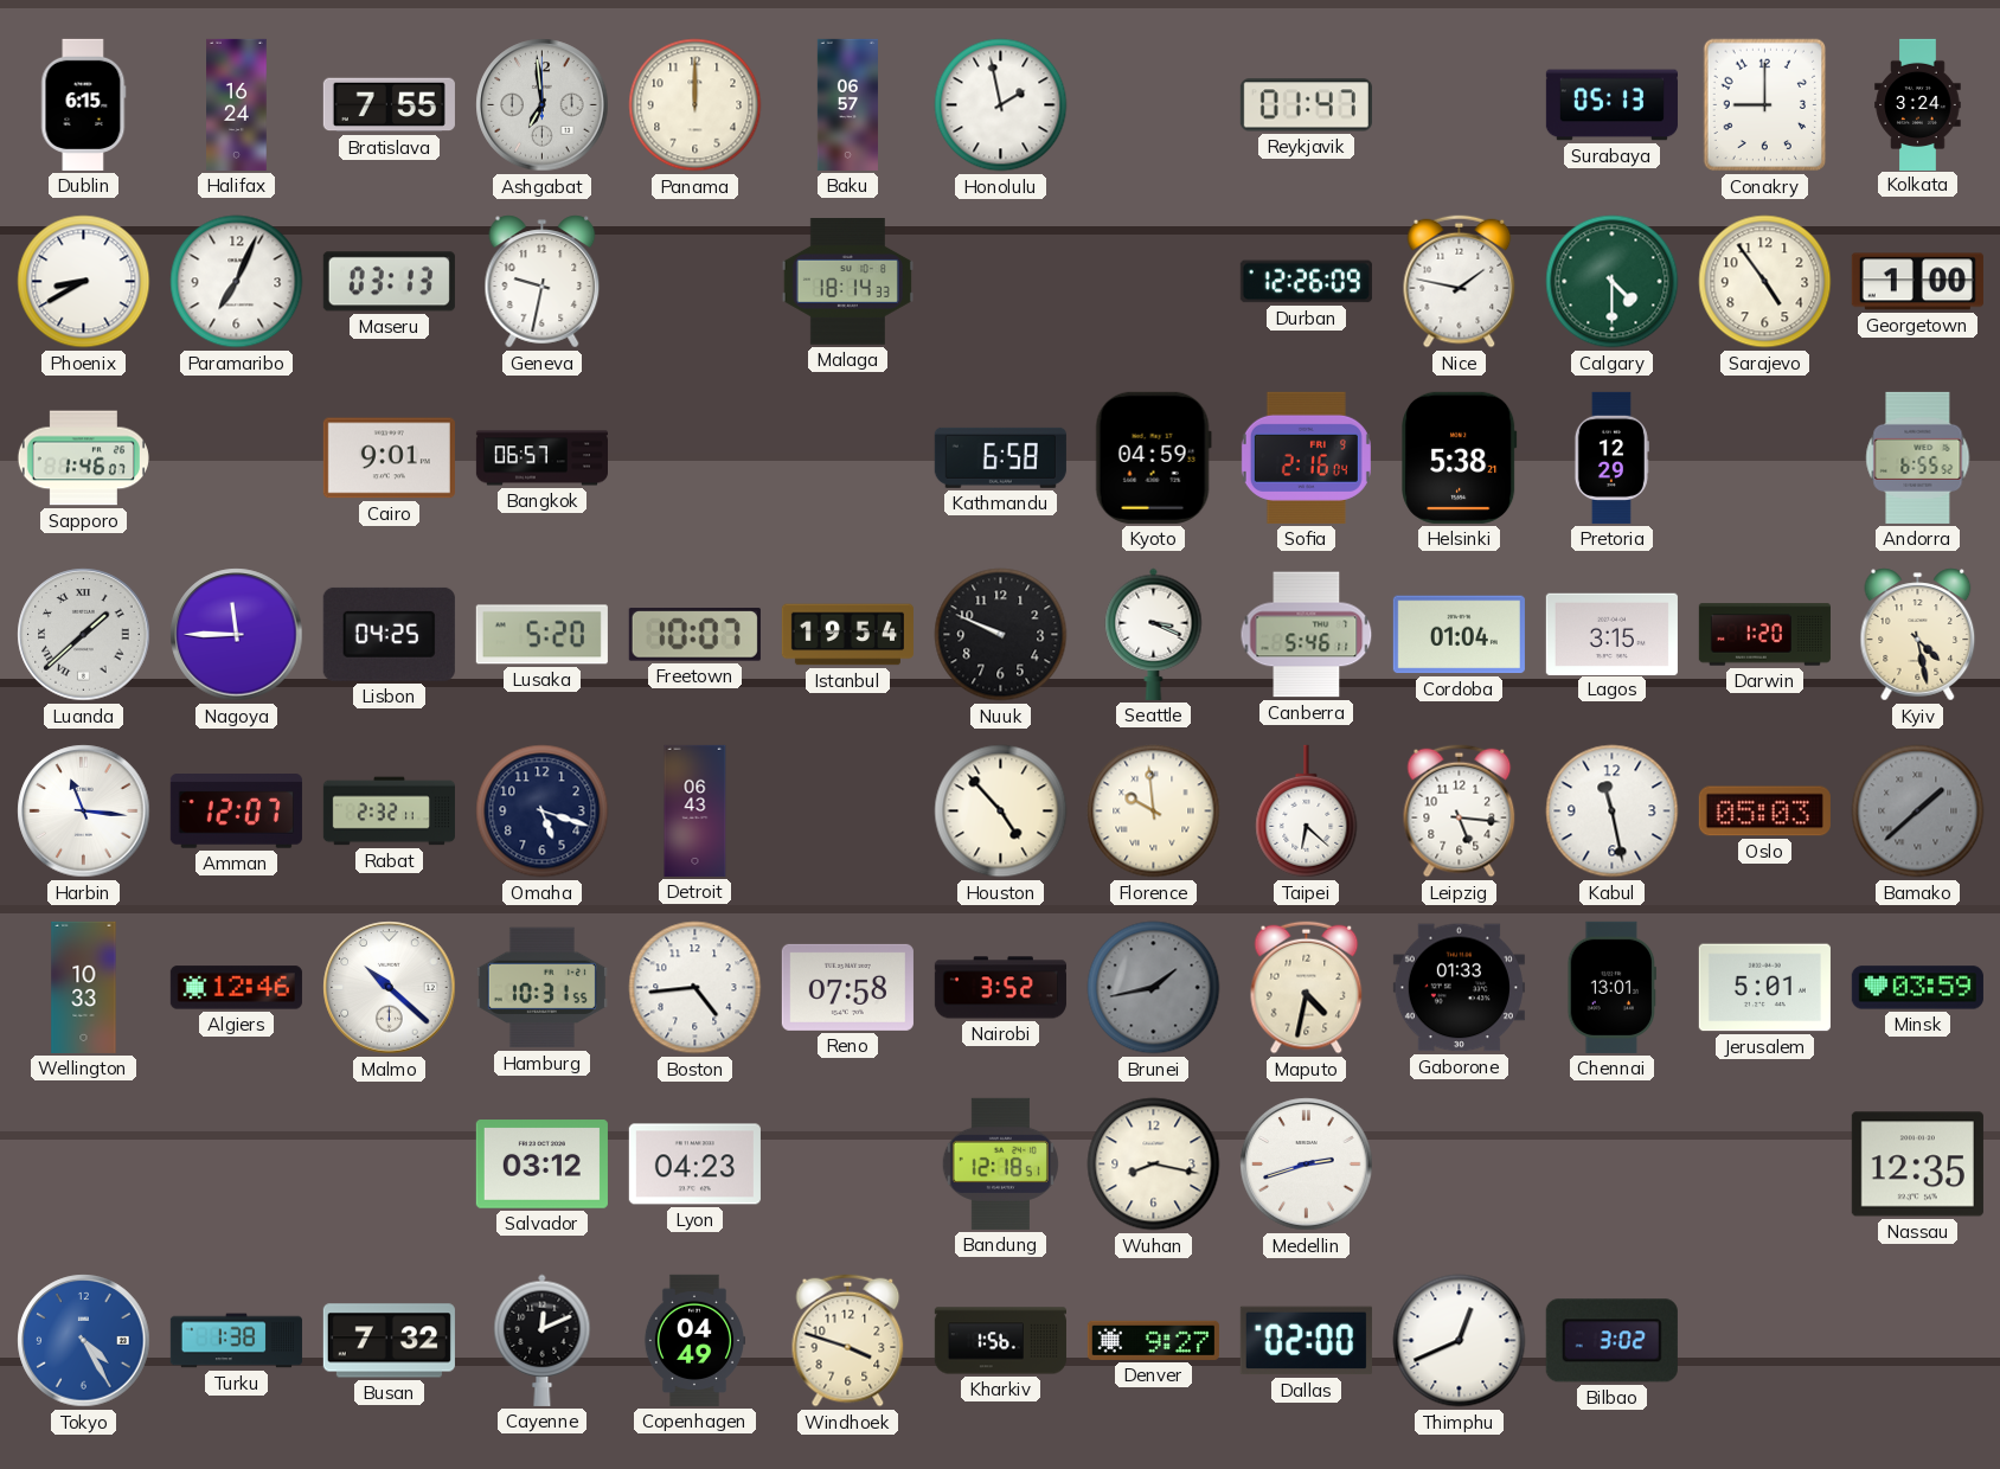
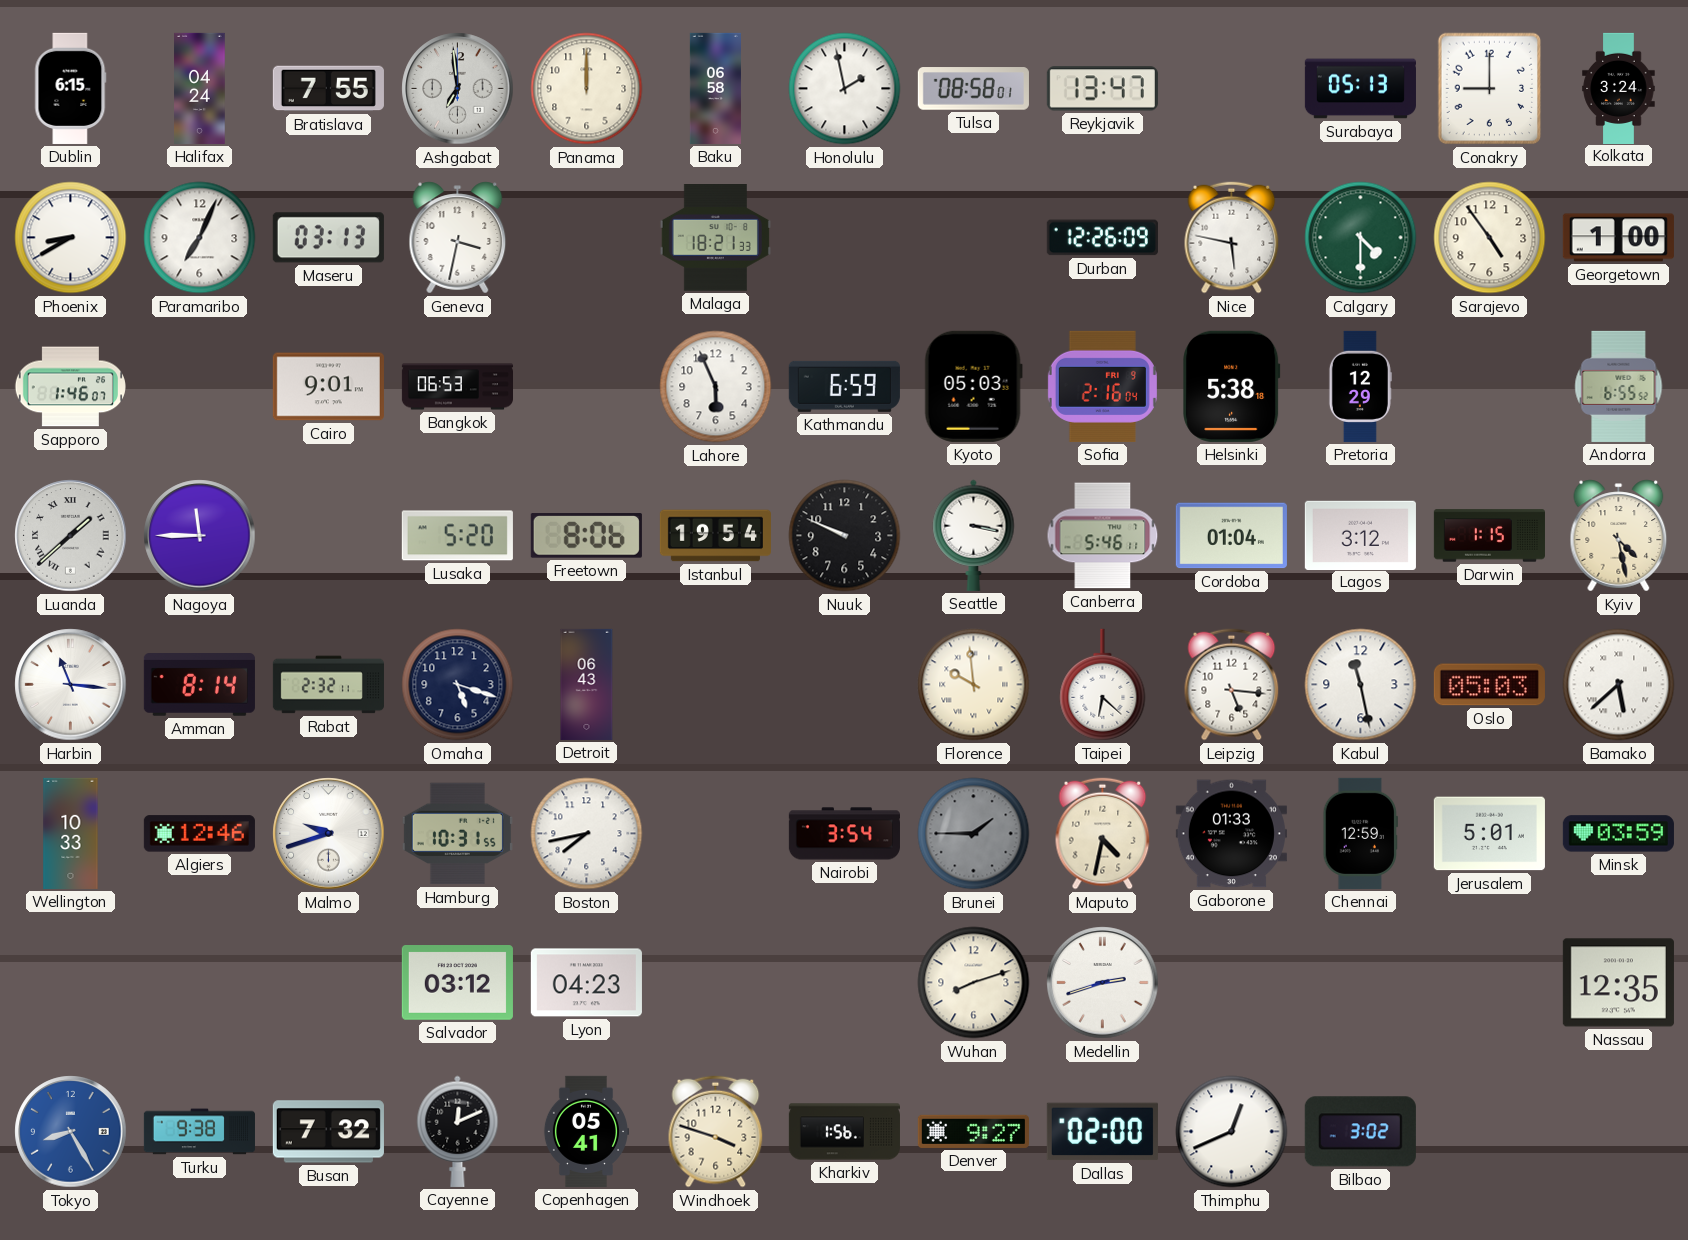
Halifax: 16:24 -> 04:24
Baku: 06:57 -> 06:58
Tulsa: none -> 08:58
Reykjavik: 01:47 -> 13:47
Geneva: 9:32 -> 3:32
Malaga: 18:14 -> 18:21
Nice: 1:47 -> 5:47
Bangkok: 06:57 -> 06:53
Lahore: none -> 5:56
Kathmandu: 6:58 -> 6:59
Kyoto: 04:59 -> 05:03
Helsinki: 5:38:21 -> 5:38:18
Lisbon: 04:25 -> none
Freetown: 10:07 -> 8:06
Seattle: 3:19 -> 3:17
Lagos: 3:15 -> 3:12
Darwin: 1:20 -> 1:15
Amman: 12:07 -> 8:14
Houston: 4:53 -> none
Bamako: 1:38 -> 5:38
Bamako dial: grey -> white
Malmo: 10:22 -> 9:42
Boston: 4:44 -> 7:43
Reno: 07:58 -> none
Nairobi: 3:52 -> 3:54
Brunei: 1:43 -> 1:45
Chennai: 13:01 -> 12:59
Bandung: 12:18 -> none
Wuhan: 8:17 -> 8:12
Tokyo: 4:25 -> 8:25
Turku: 1:38 -> 9:38
Copenhagen: 04:49 -> 05:41
